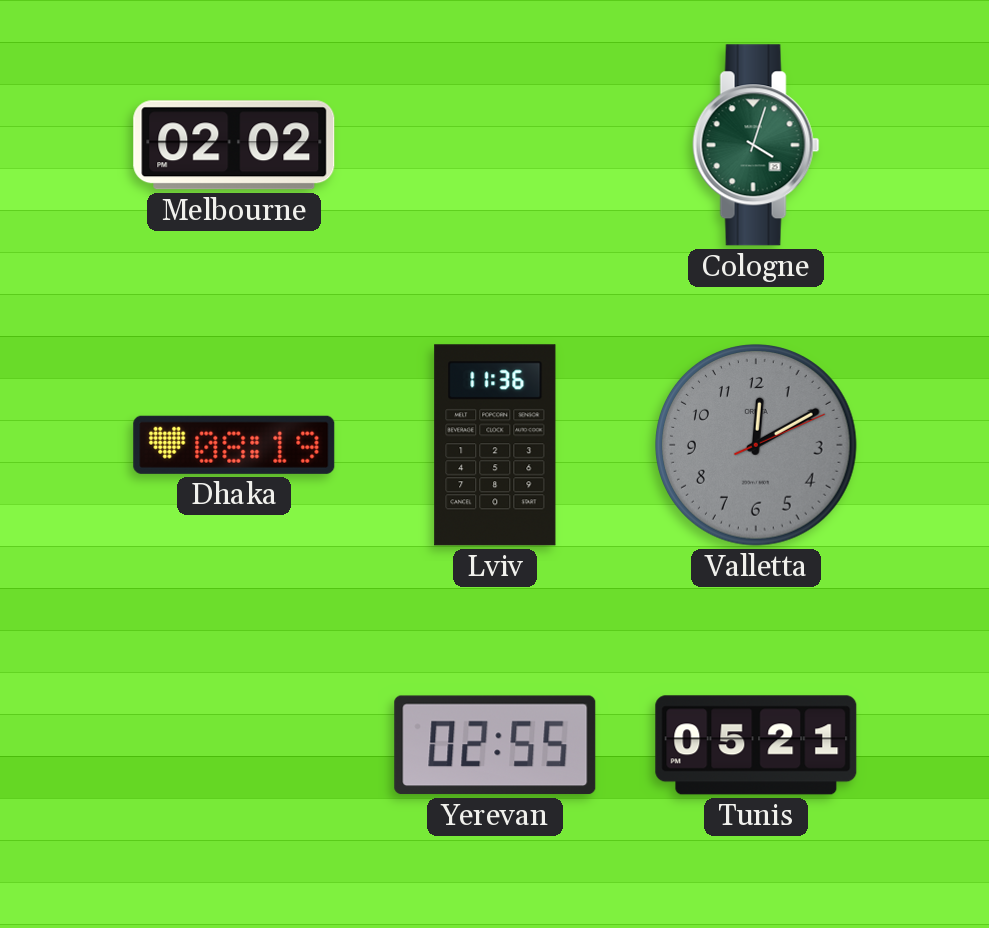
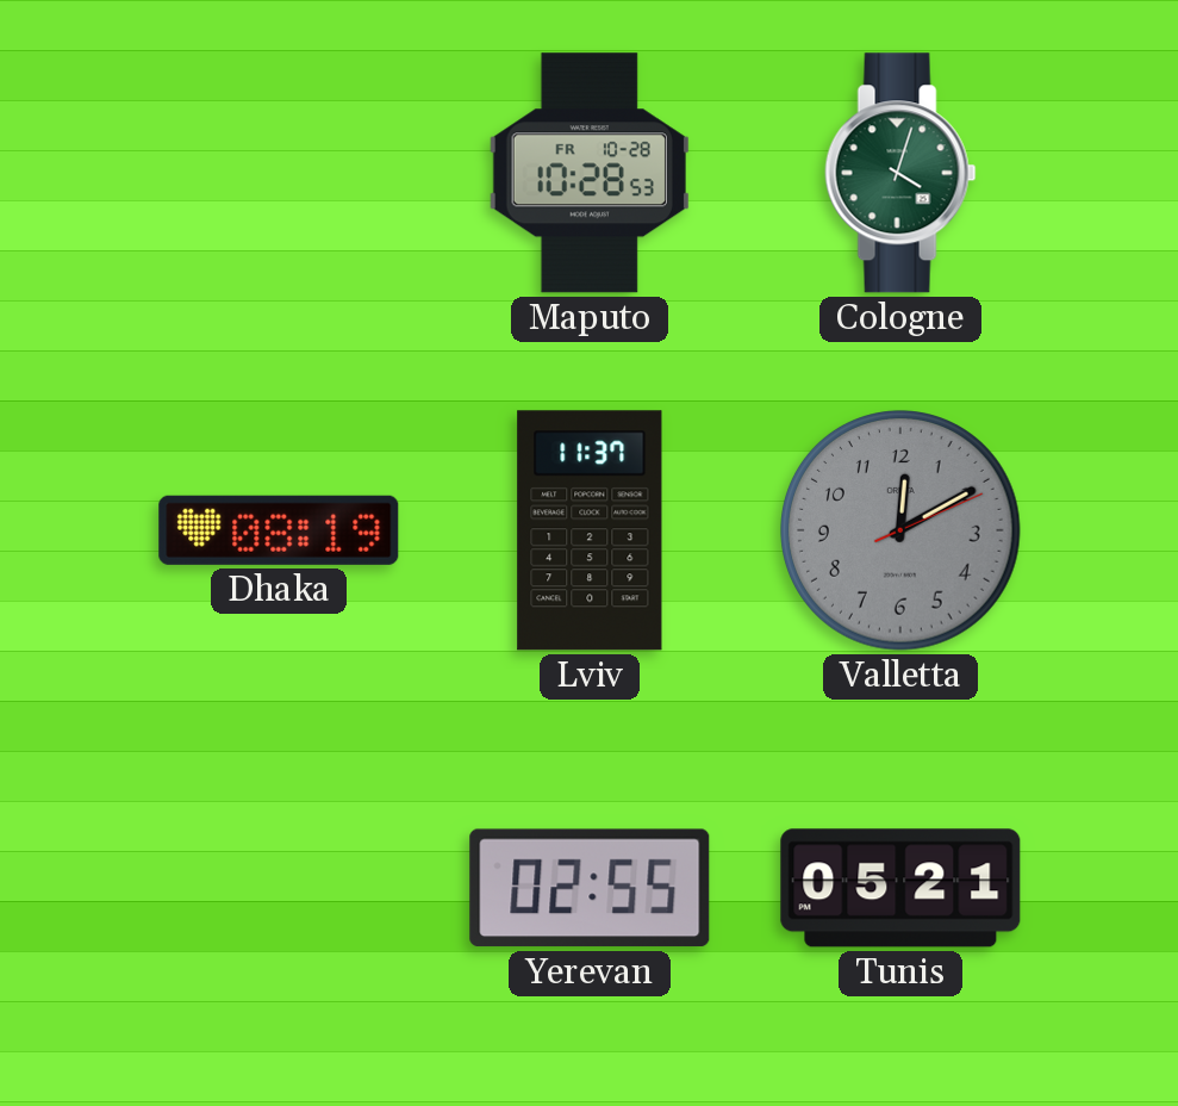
Melbourne: 02:02 -> none
Maputo: none -> 10:28
Lviv: 11:36 -> 11:37
